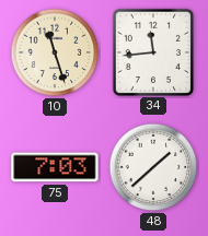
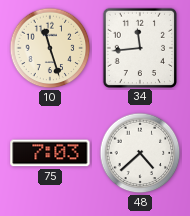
48: 1:38 -> 4:38
